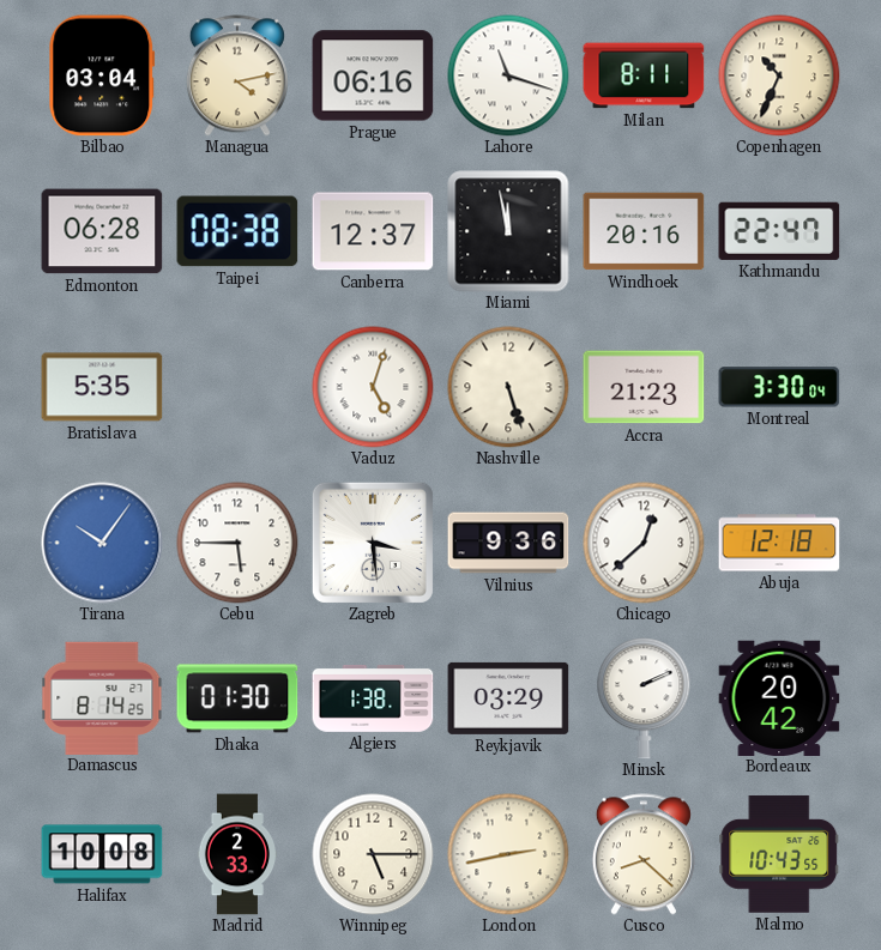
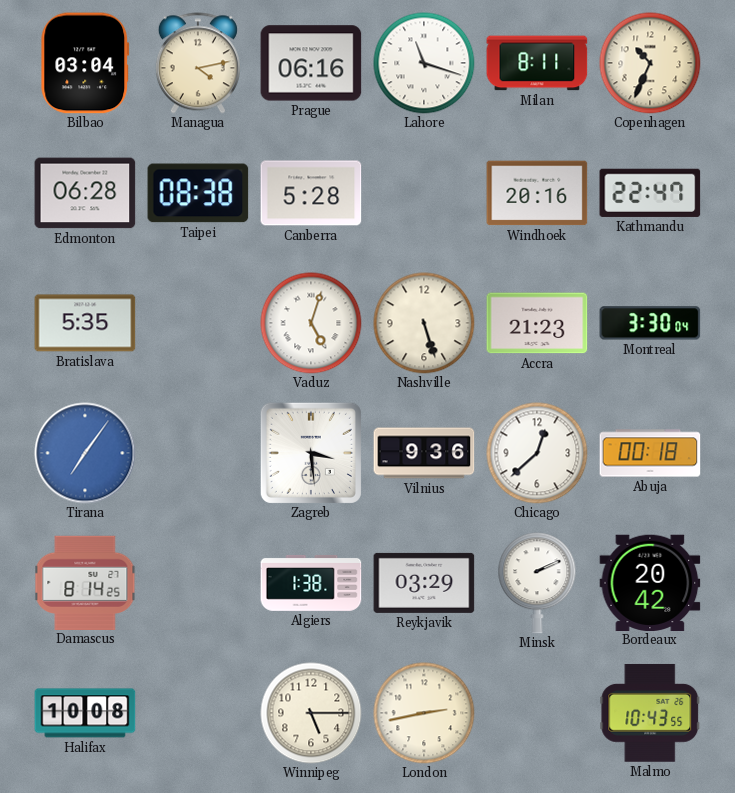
Canberra: 12:37 -> 5:28
Miami: 11:58 -> none
Tirana: 10:06 -> 7:06
Cebu: 5:45 -> none
Abuja: 12:18 -> 00:18
Dhaka: 01:30 -> none
Madrid: 2:33 -> none
Cusco: 8:22 -> none
